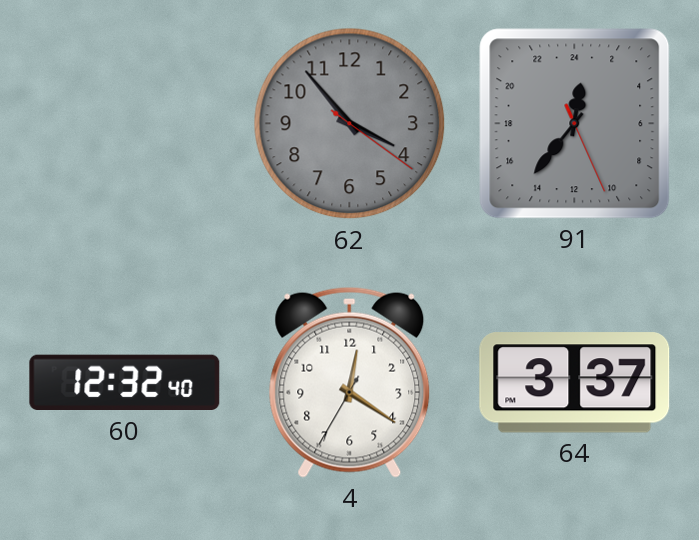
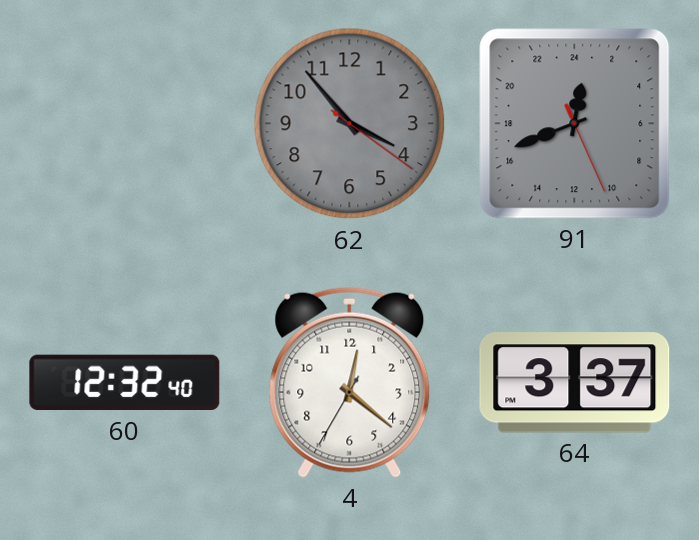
91: 0:36 -> 0:41
4: 12:20 -> 12:21
